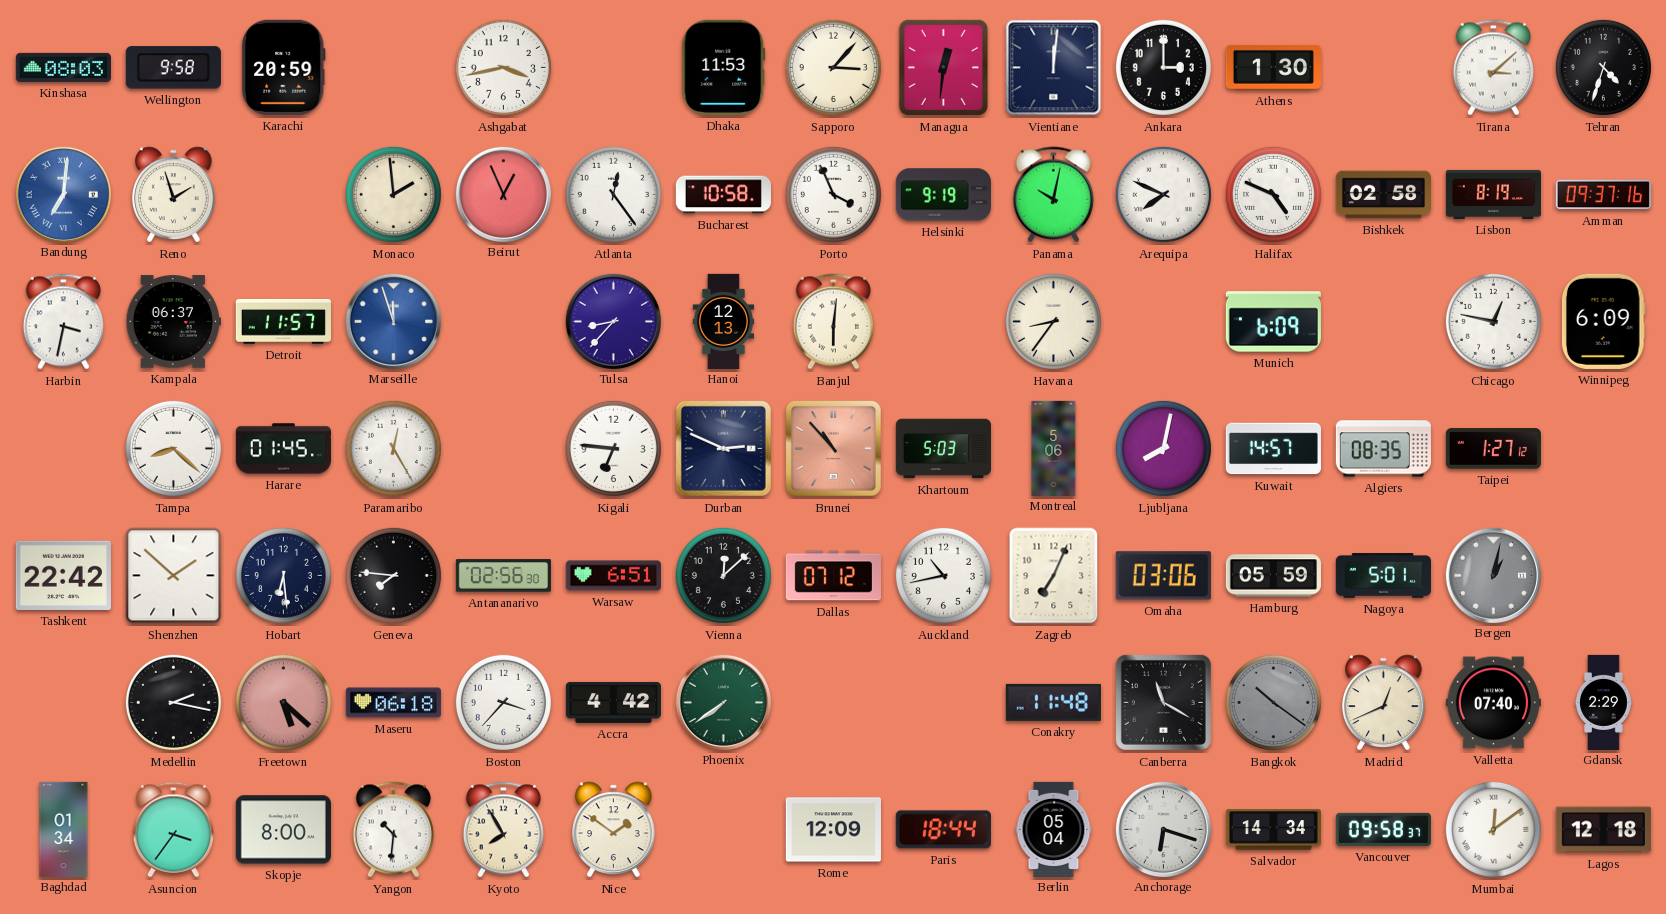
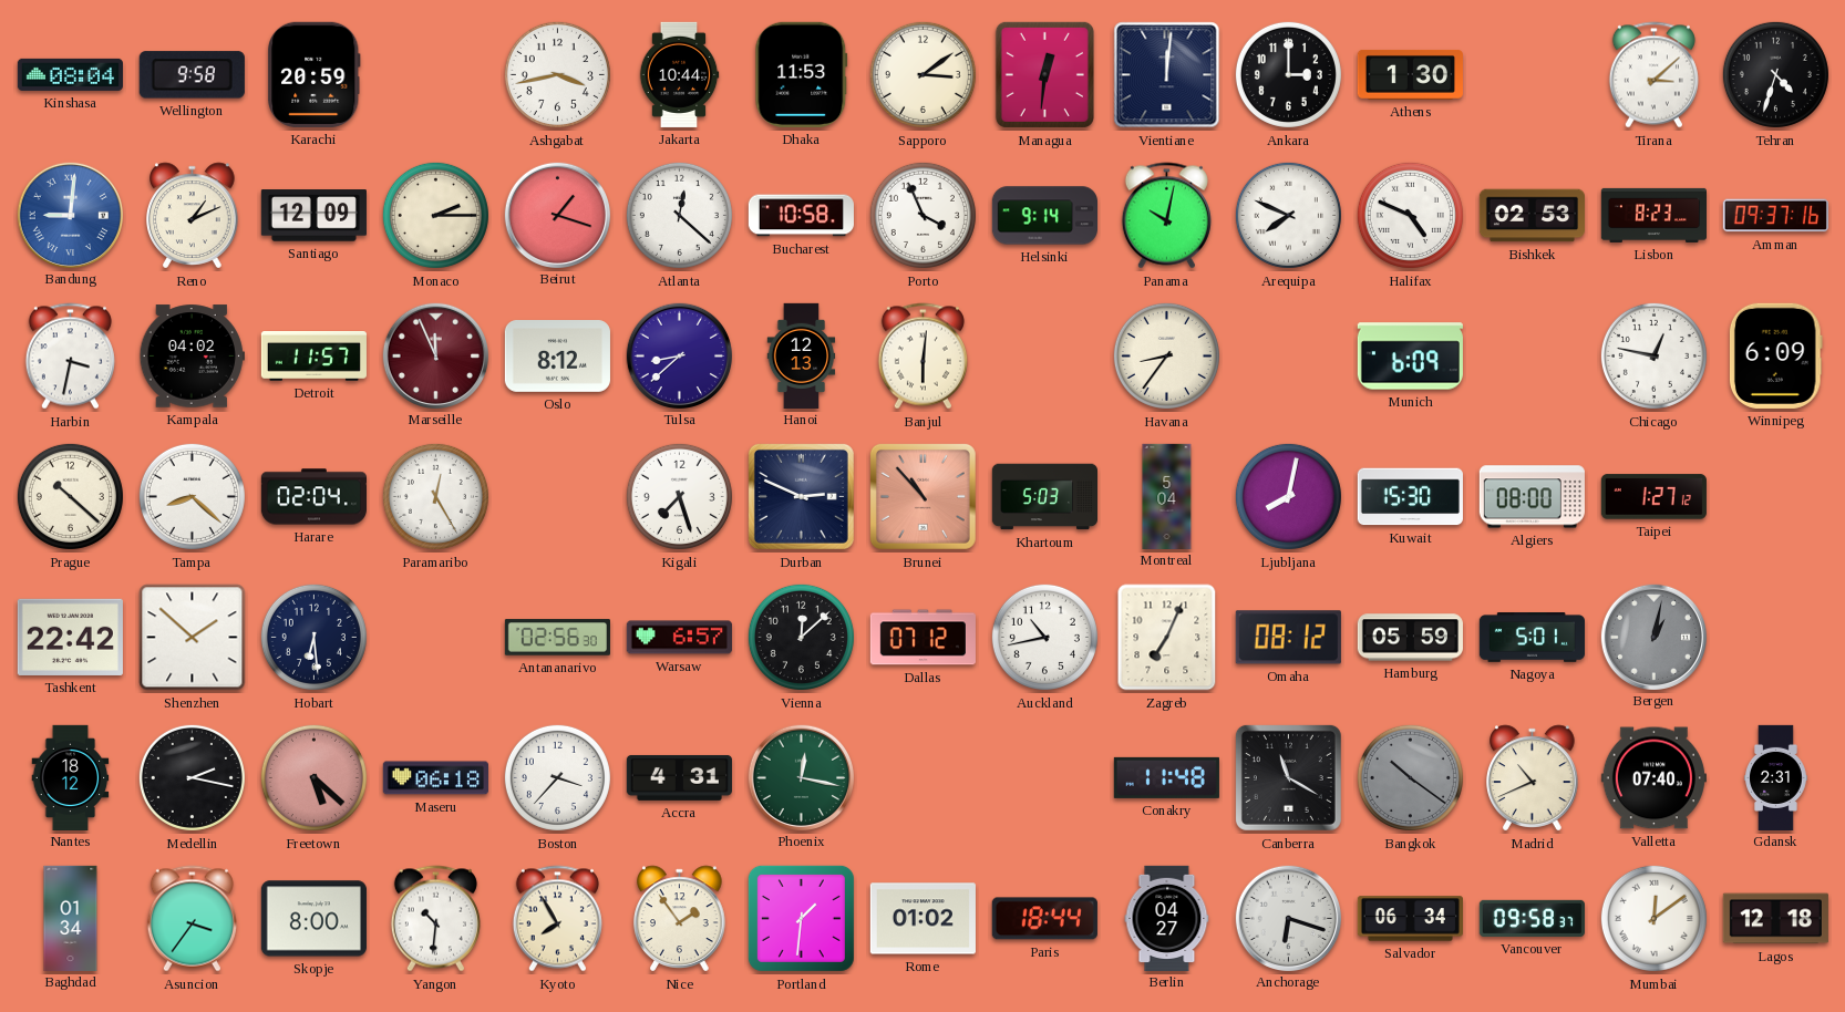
Kinshasa: 08:03 -> 08:04
Jakarta: none -> 10:44
Sapporo: 3:07 -> 3:09
Bandung: 7:01 -> 9:01
Reno: 1:57 -> 1:11
Santiago: none -> 12:09
Monaco: 1:59 -> 2:15
Beirut: 12:56 -> 1:18
Atlanta: 12:24 -> 12:22
Helsinki: 9:19 -> 9:14
Bishkek: 02:58 -> 02:53
Lisbon: 8:19 -> 8:23
Kampala: 06:37 -> 04:02
Marseille: 11:57 -> 11:56
Marseille dial: blue -> burgundy
Oslo: none -> 8:12
Tulsa: 8:37 -> 8:38
Prague: none -> 10:22
Harare: 01:45 -> 02:04
Kigali: 6:46 -> 7:27
Montreal: 5:06 -> 5:04
Kuwait: 14:57 -> 15:30
Algiers: 08:35 -> 08:00
Geneva: 7:46 -> none
Warsaw: 6:51 -> 6:57
Omaha: 03:06 -> 08:12
Nantes: none -> 18:12
Accra: 4:42 -> 4:31
Phoenix: 7:39 -> 12:17
Madrid: 12:41 -> 10:41
Gdansk: 2:29 -> 2:31
Nice: 1:51 -> 1:54
Portland: none -> 1:31
Rome: 12:09 -> 01:02
Berlin: 05:04 -> 04:27
Salvador: 14:34 -> 06:34
